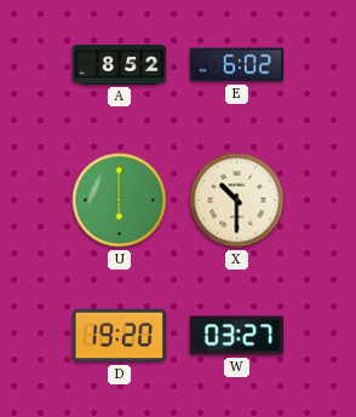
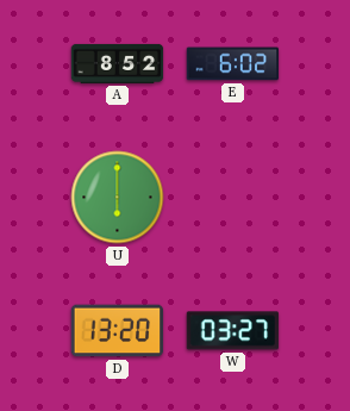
X: 10:30 -> none
D: 19:20 -> 13:20
